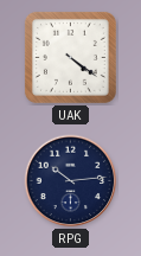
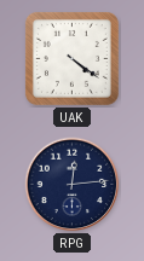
RPG: 10:14 -> 12:14
